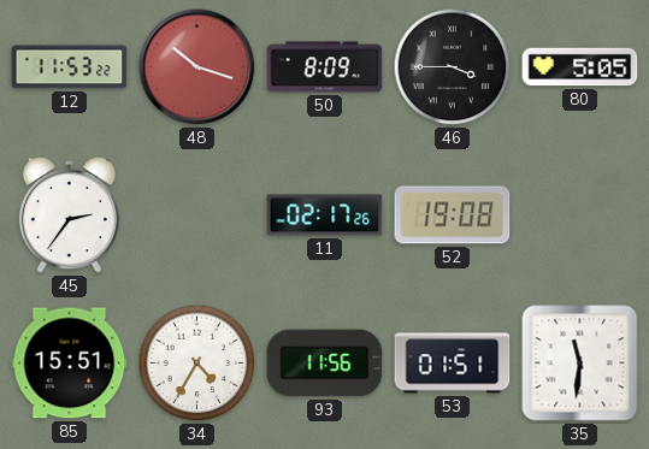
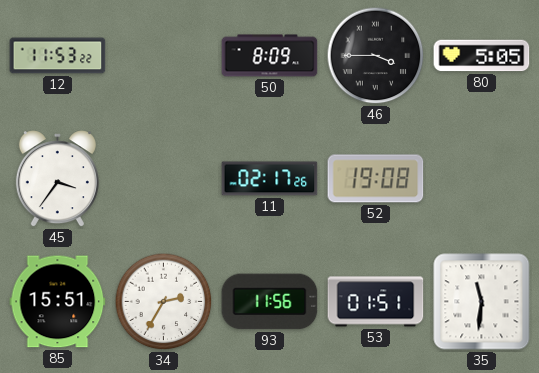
48: 10:18 -> none
45: 2:36 -> 3:36
34: 4:35 -> 2:35
